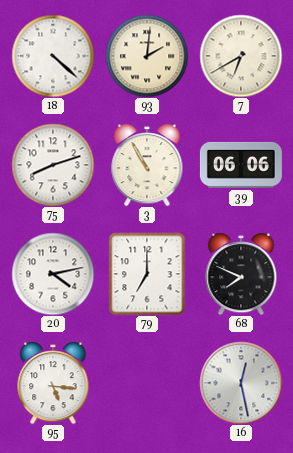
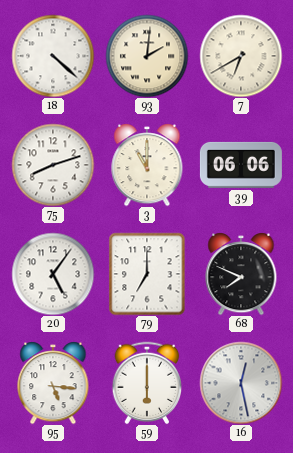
3: 10:55 -> 11:00
20: 4:13 -> 5:06
59: none -> 6:00
